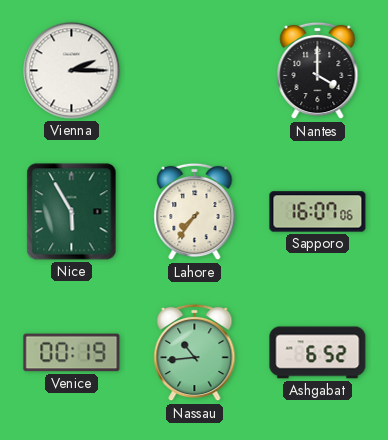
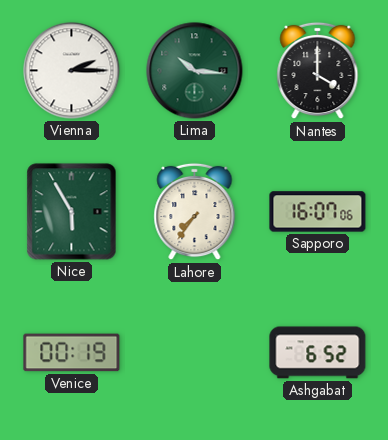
Lima: none -> 10:16
Nassau: 10:44 -> none
